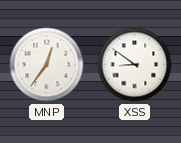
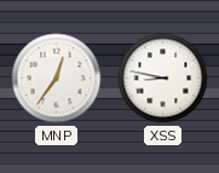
XSS: 8:51 -> 8:47
